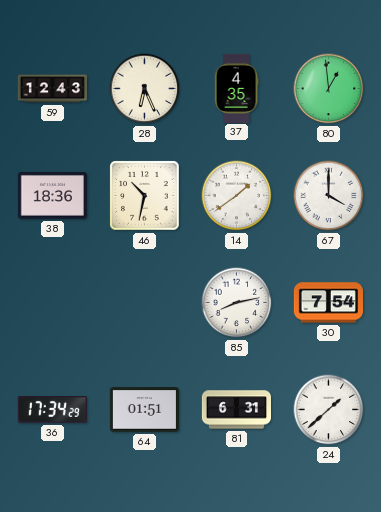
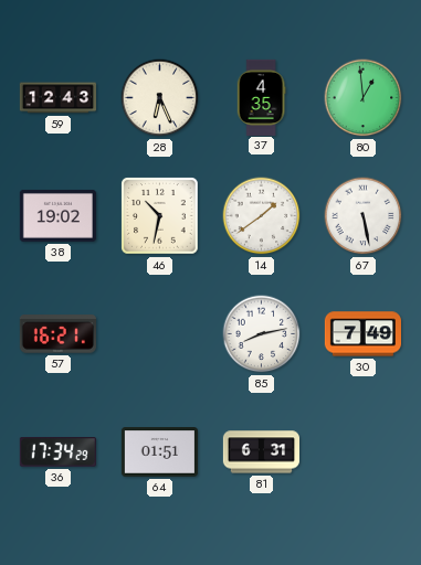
38: 18:36 -> 19:02
67: 4:00 -> 5:28
57: none -> 16:21
30: 7:54 -> 7:49
24: 1:38 -> none
